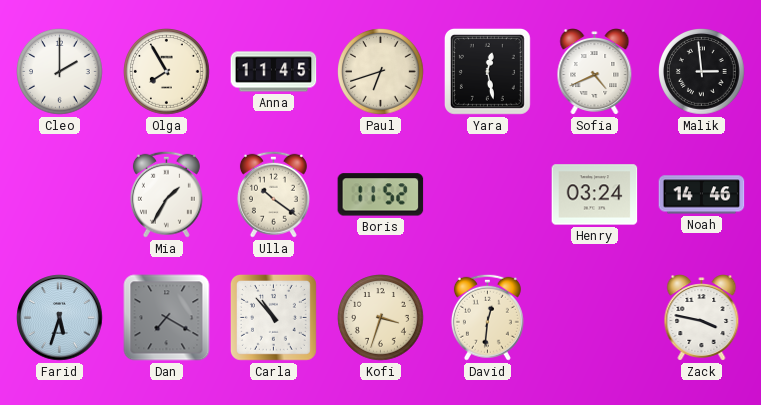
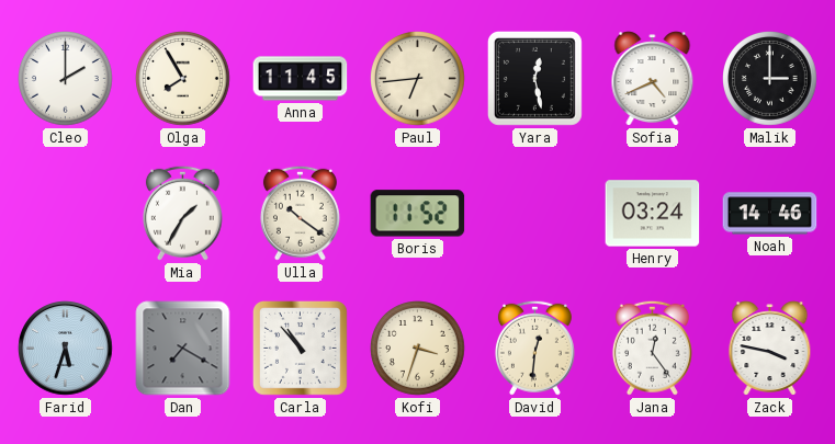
Paul: 6:42 -> 6:44
Malik: 2:59 -> 3:00
Jana: none -> 12:24
